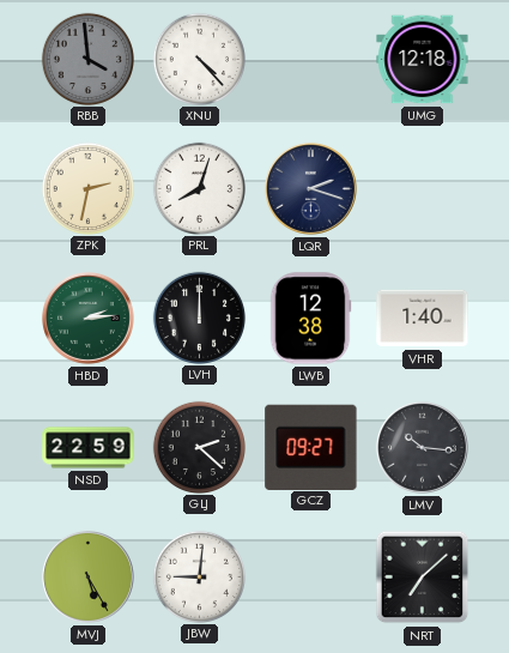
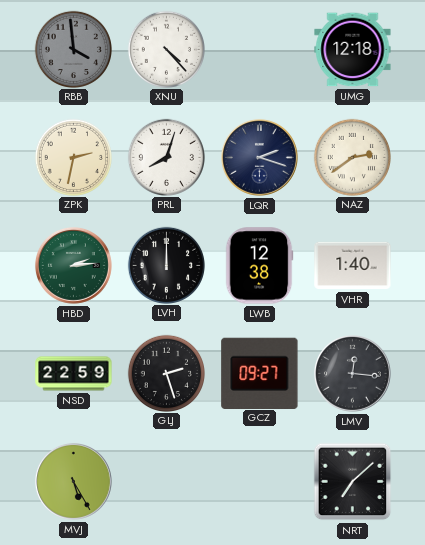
NAZ: none -> 2:39
GLJ: 2:22 -> 2:27
LMV: 10:16 -> 12:16
JBW: 9:01 -> none
